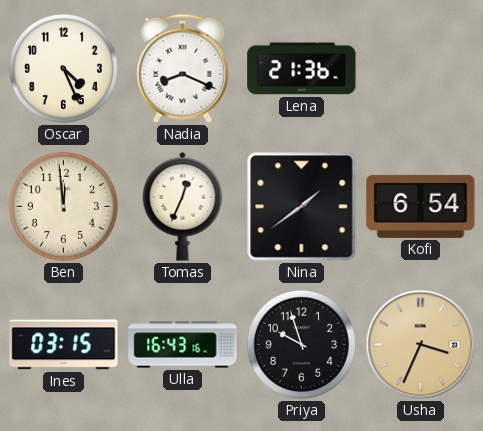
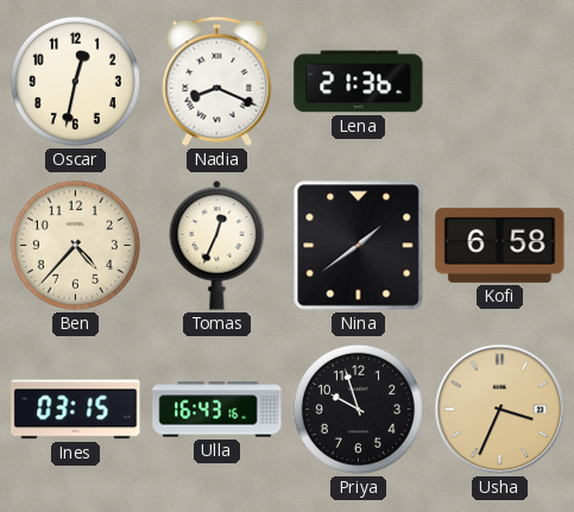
Oscar: 4:26 -> 12:32
Ben: 11:59 -> 4:37
Kofi: 6:54 -> 6:58
